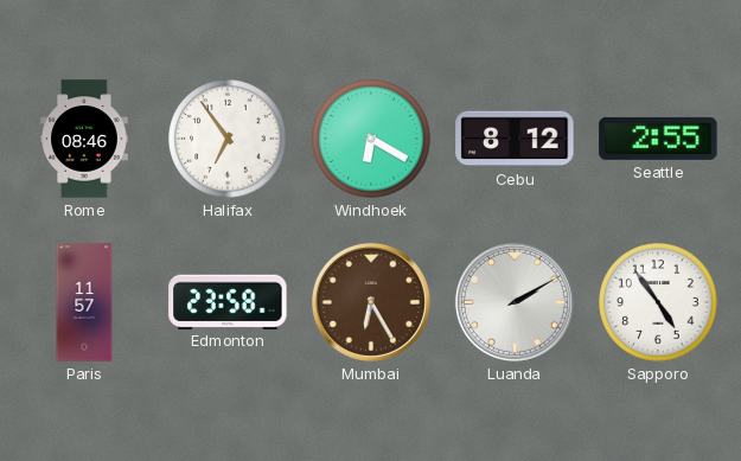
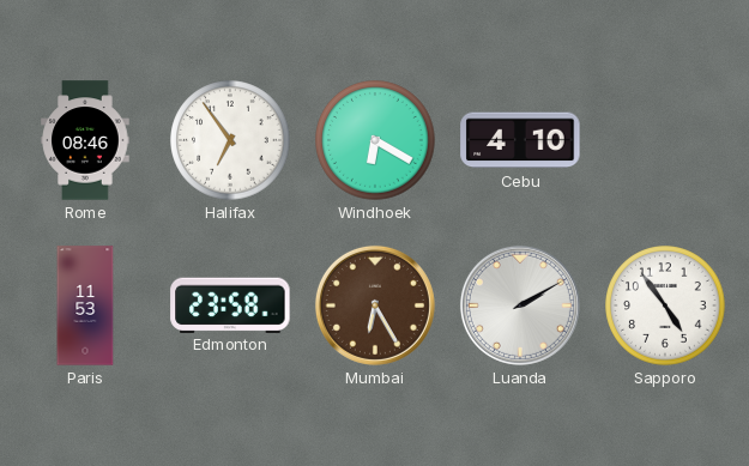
Cebu: 8:12 -> 4:10
Seattle: 2:55 -> none
Paris: 11:57 -> 11:53
